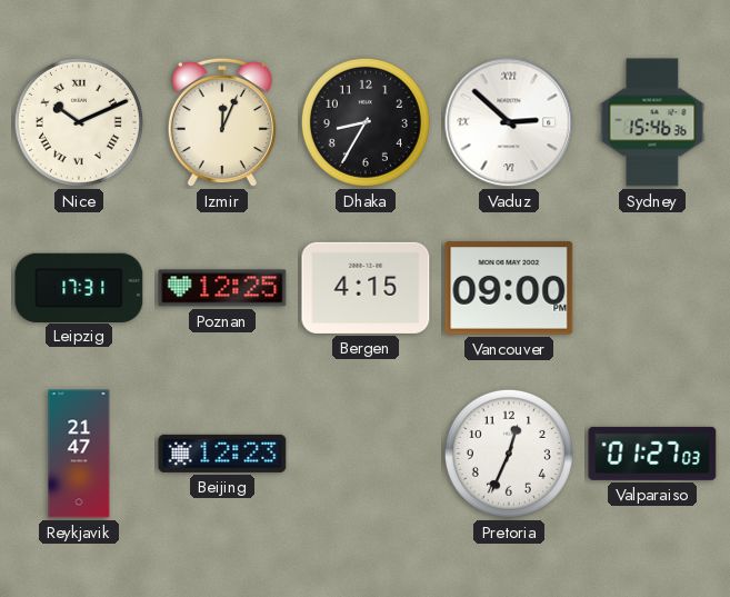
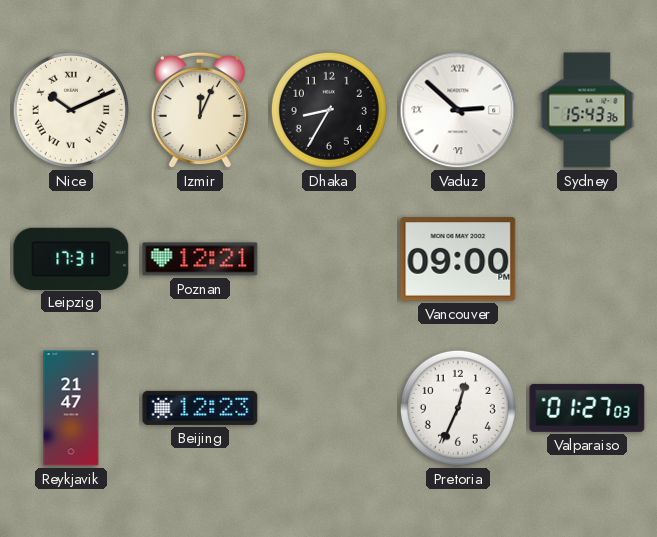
Sydney: 15:46 -> 15:43
Poznan: 12:25 -> 12:21
Bergen: 4:15 -> none
